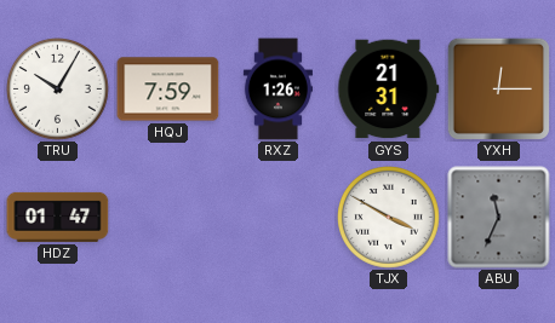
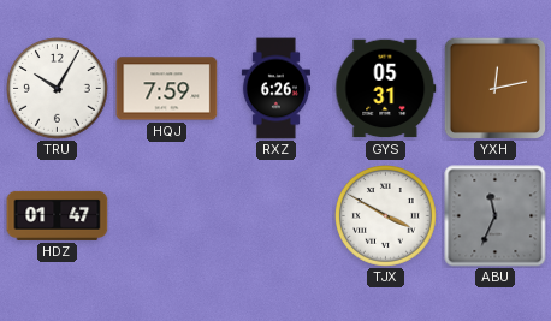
RXZ: 1:26 -> 6:26
GYS: 21:31 -> 05:31
YXH: 12:15 -> 12:13
